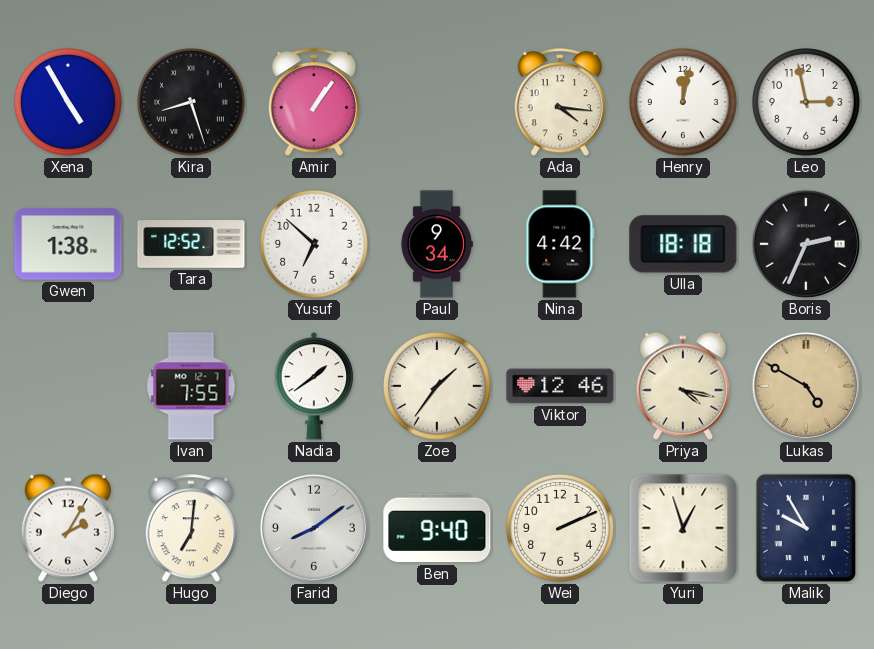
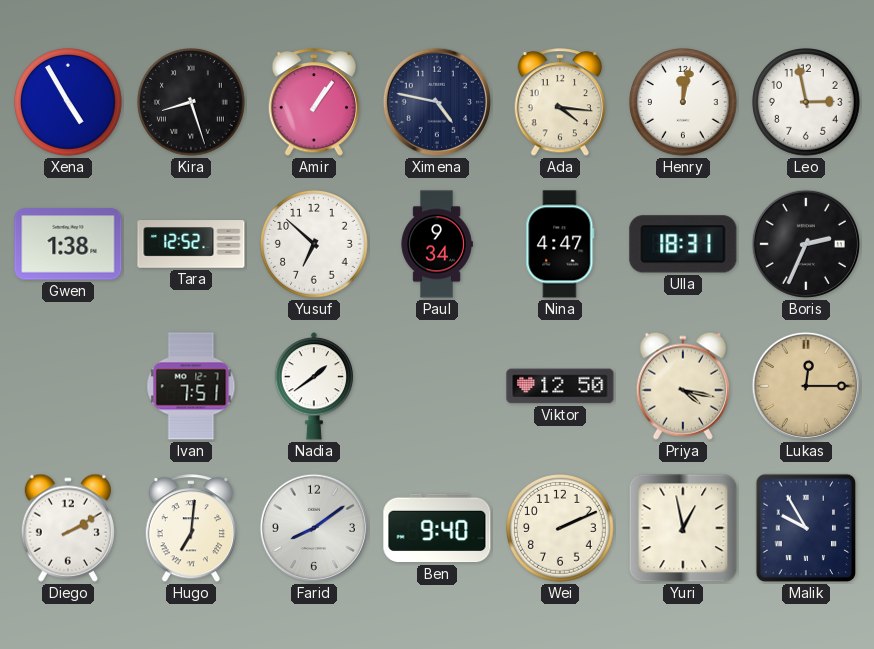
Ximena: none -> 4:47
Nina: 4:42 -> 4:47
Ulla: 18:18 -> 18:31
Ivan: 7:55 -> 7:51
Zoe: 1:36 -> none
Viktor: 12:46 -> 12:50
Lukas: 4:50 -> 12:15
Diego: 2:05 -> 2:10
Yuri: 12:57 -> 12:58
